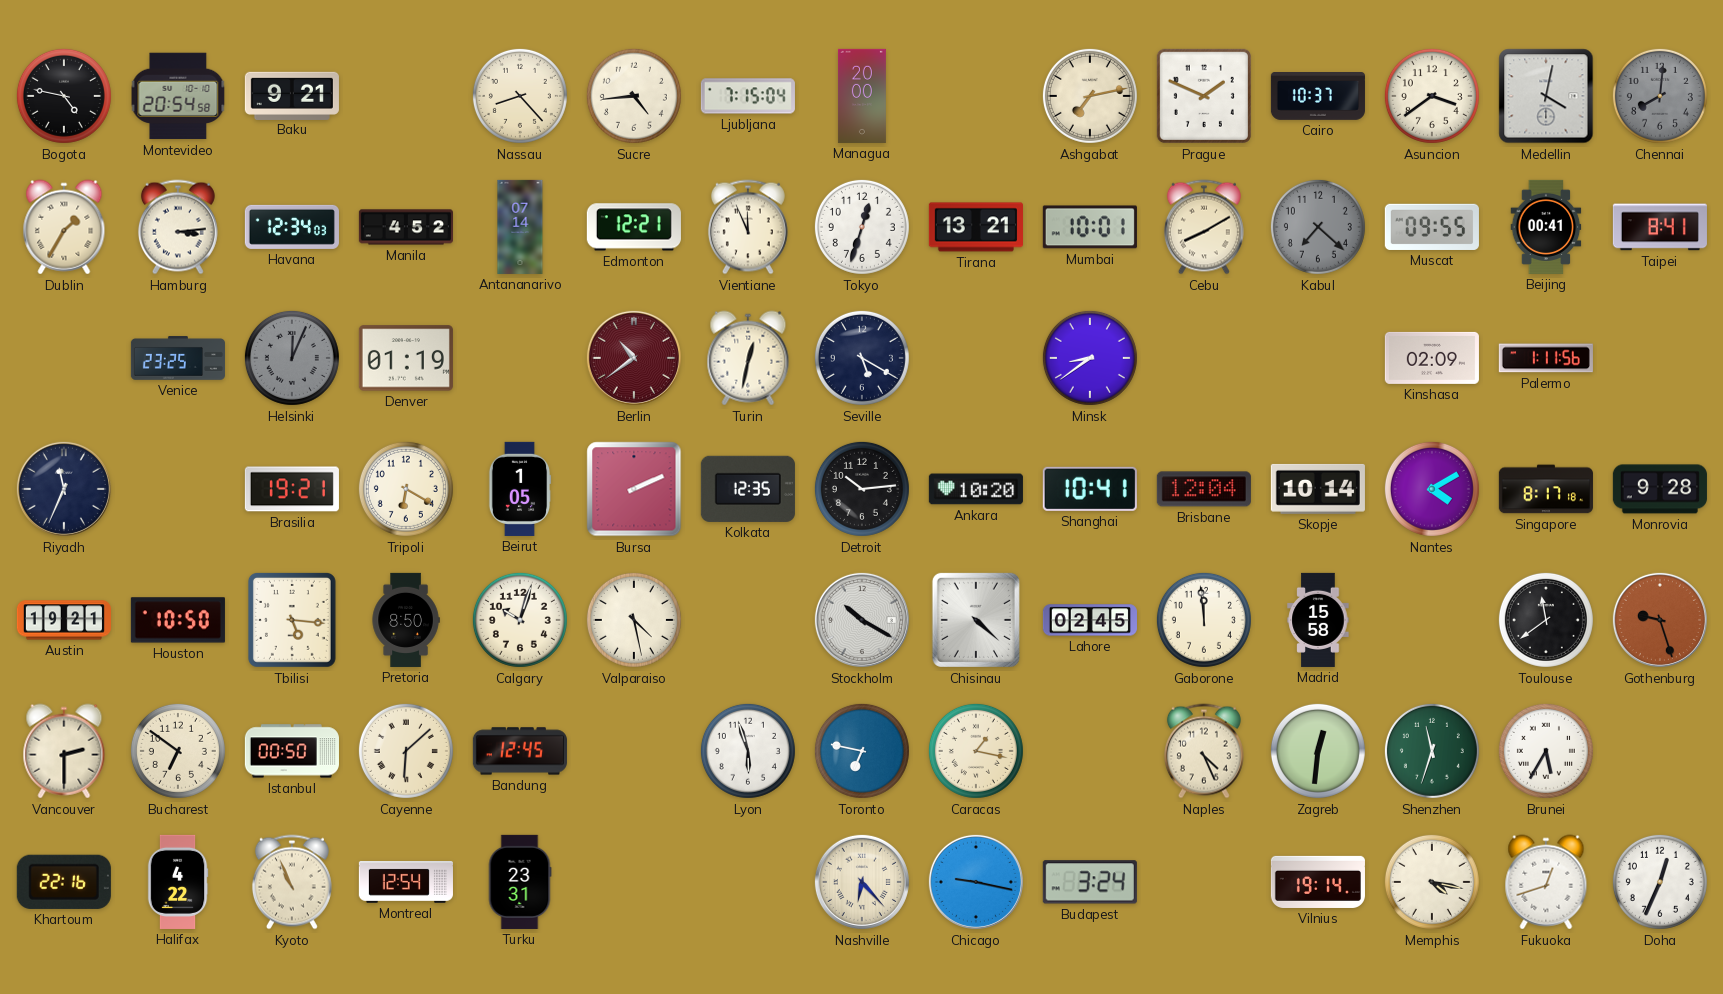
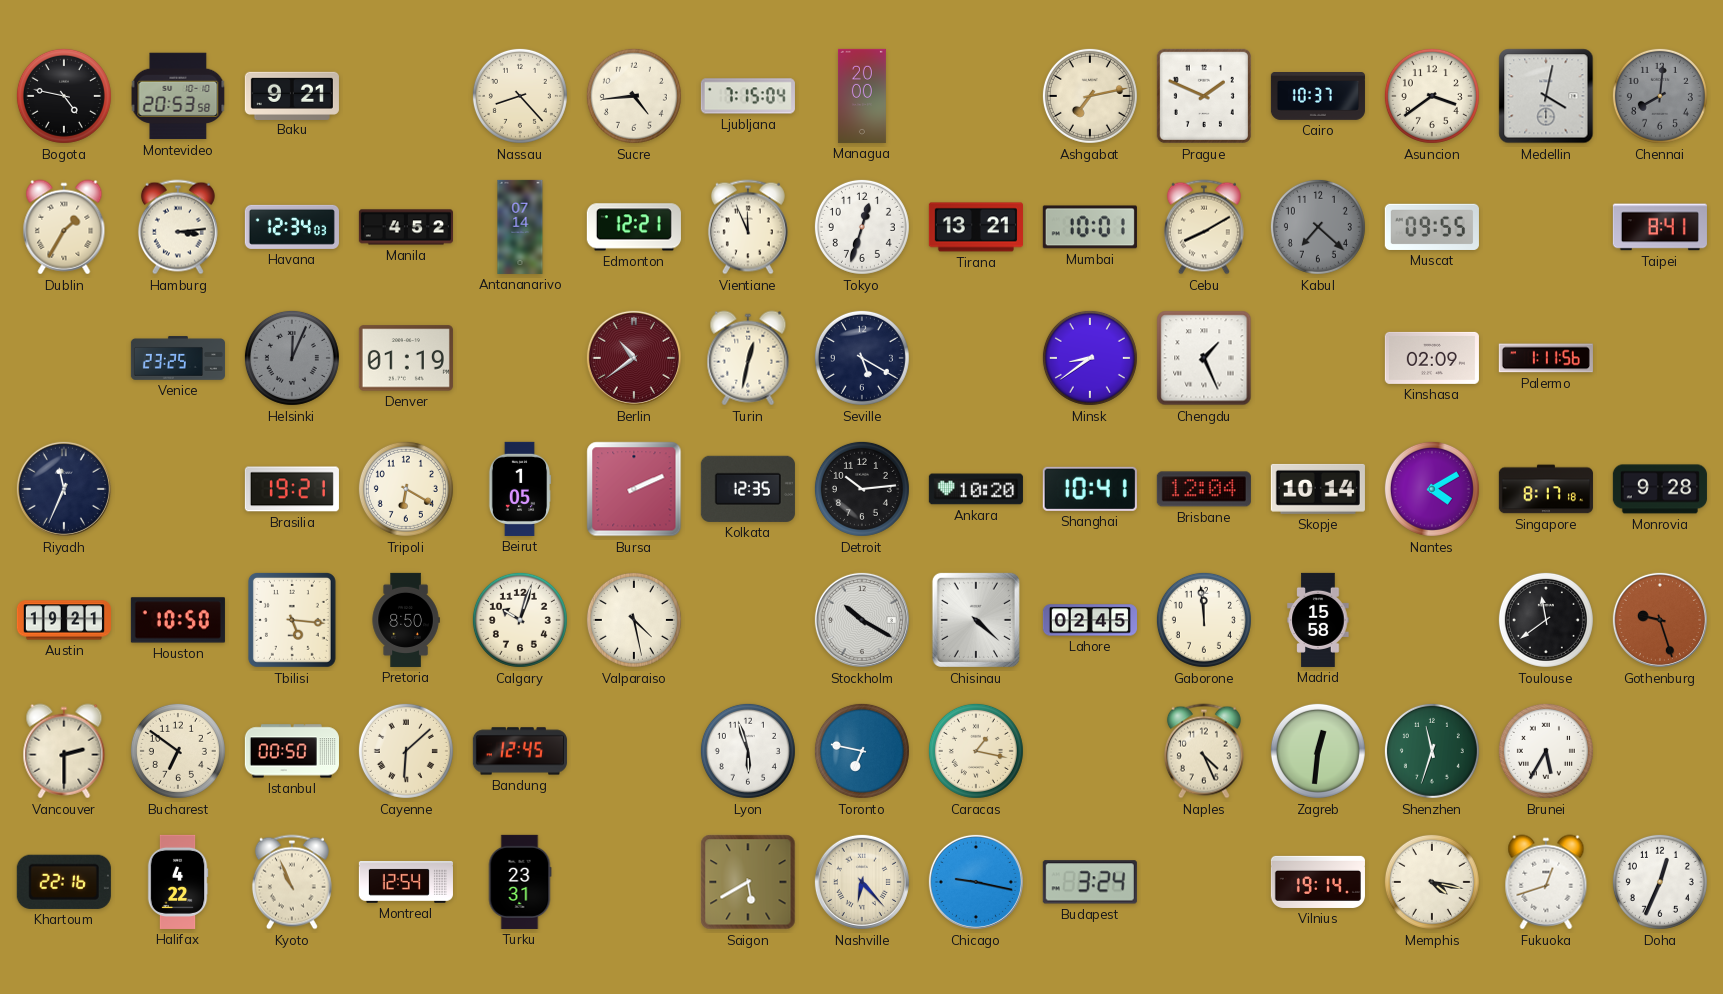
Montevideo: 20:54 -> 20:53
Beijing: 00:41 -> none
Chengdu: none -> 1:26
Saigon: none -> 5:40
